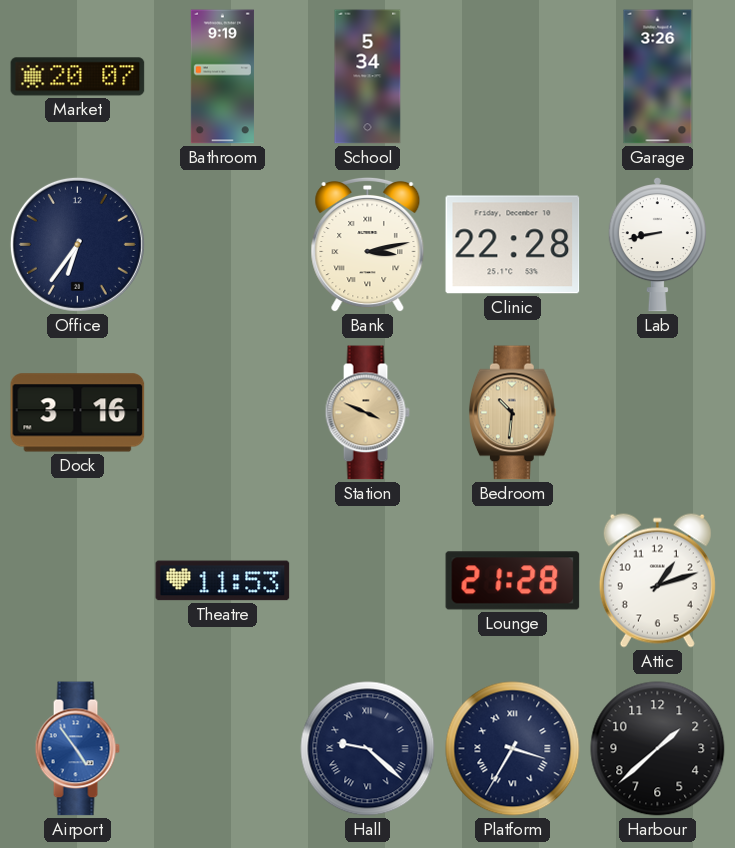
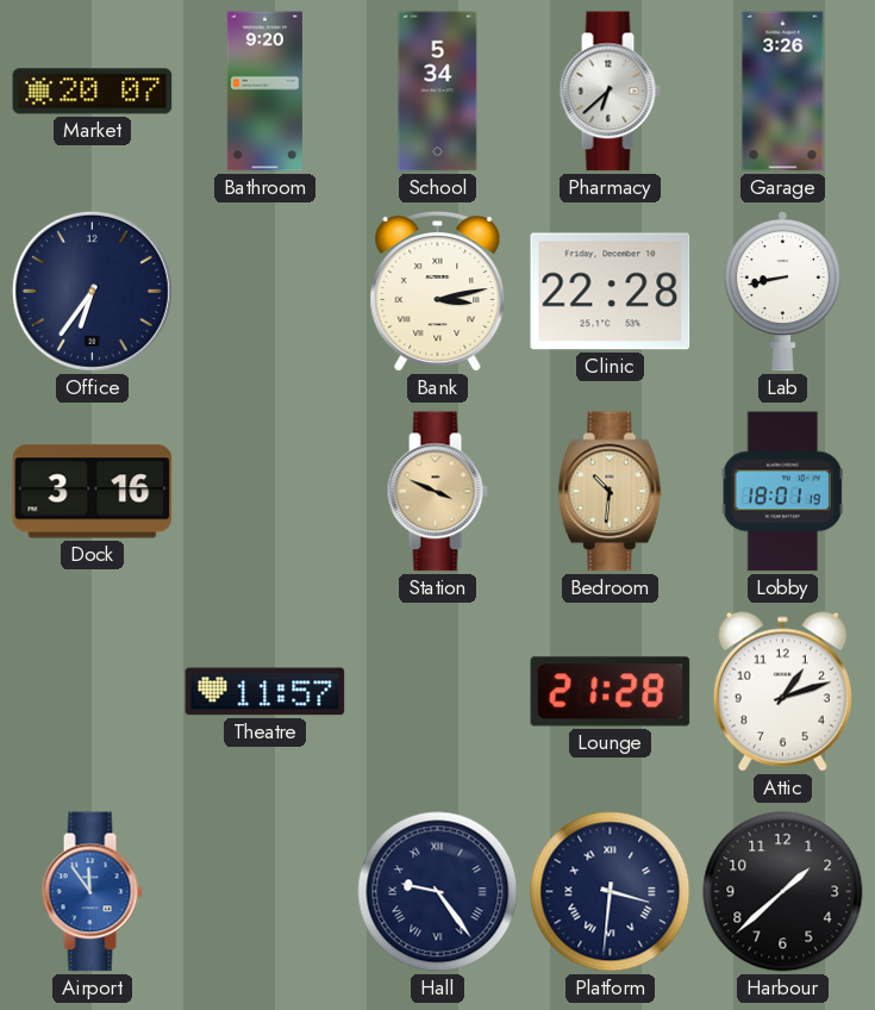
Bathroom: 9:19 -> 9:20
Pharmacy: none -> 6:38
Lobby: none -> 18:01
Theatre: 11:53 -> 11:57
Airport: 4:54 -> 11:54
Hall: 9:22 -> 9:24
Platform: 3:35 -> 3:31
